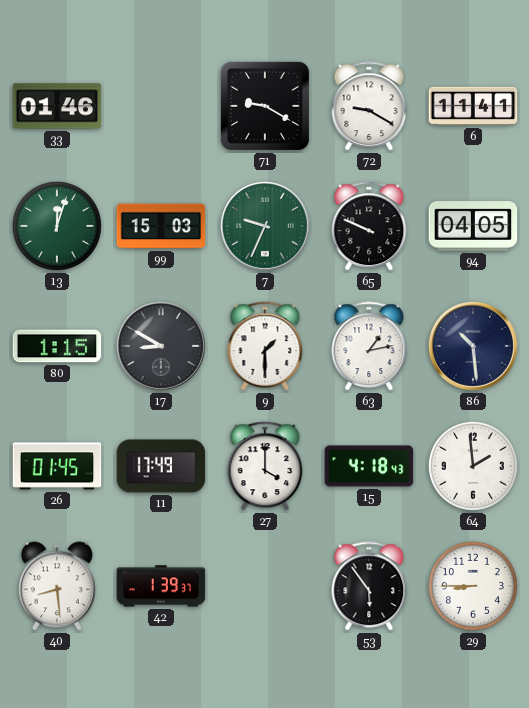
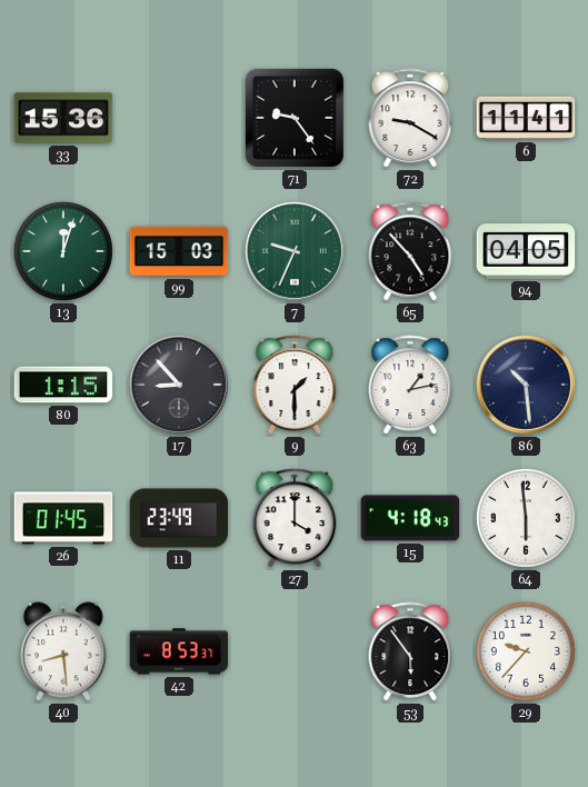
33: 01:46 -> 15:36
71: 9:20 -> 9:24
65: 9:49 -> 4:53
17: 8:50 -> 8:53
11: 17:49 -> 23:49
64: 1:59 -> 5:59
42: 1:39 -> 8:53
29: 8:45 -> 9:37
